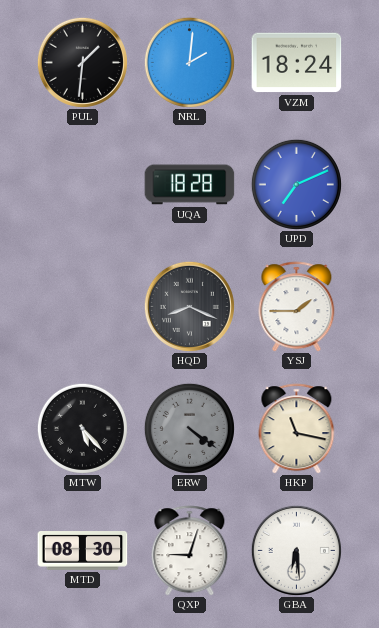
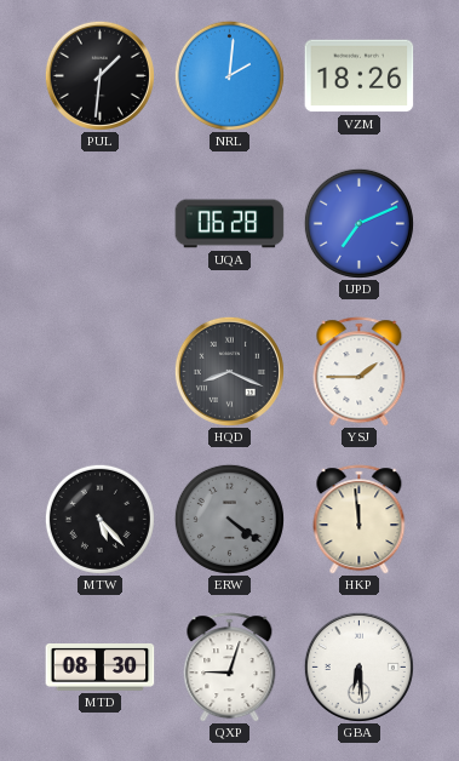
VZM: 18:24 -> 18:26
UQA: 18:28 -> 06:28
HKP: 11:17 -> 11:59
